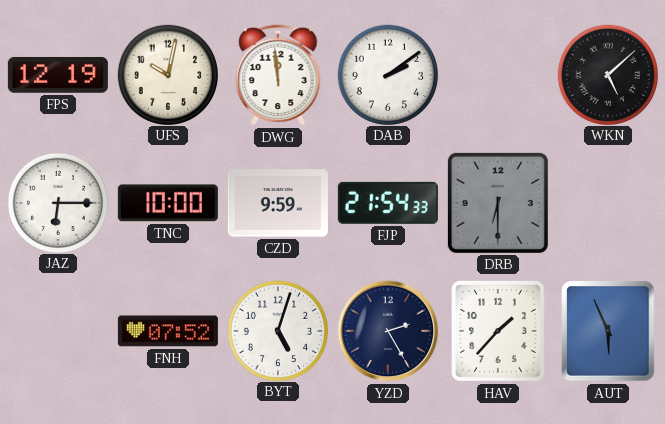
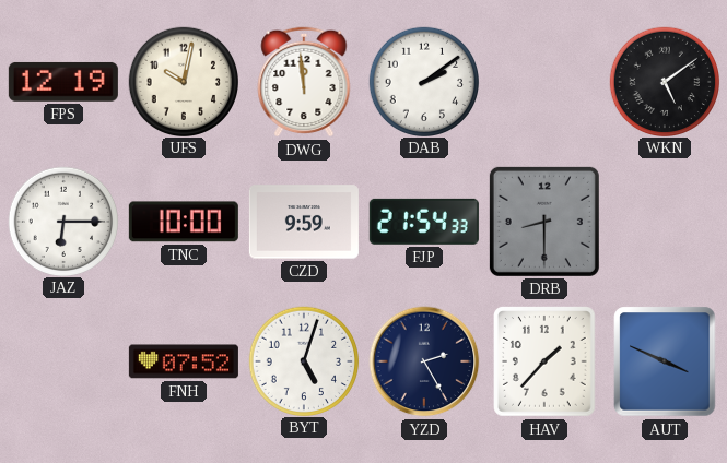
WKN: 5:08 -> 5:09
DRB: 6:30 -> 8:30
AUT: 5:56 -> 3:49
